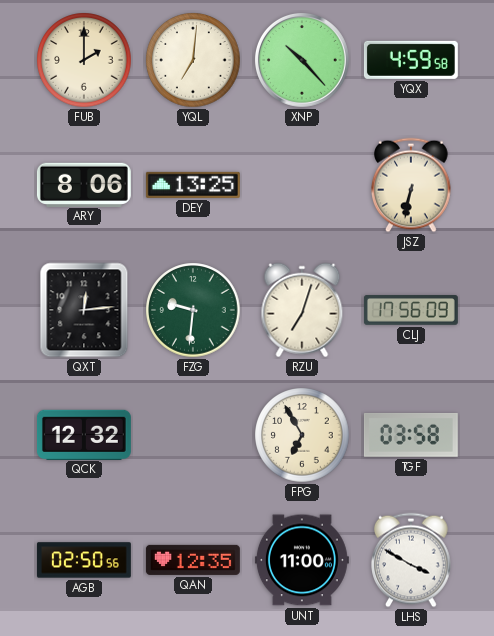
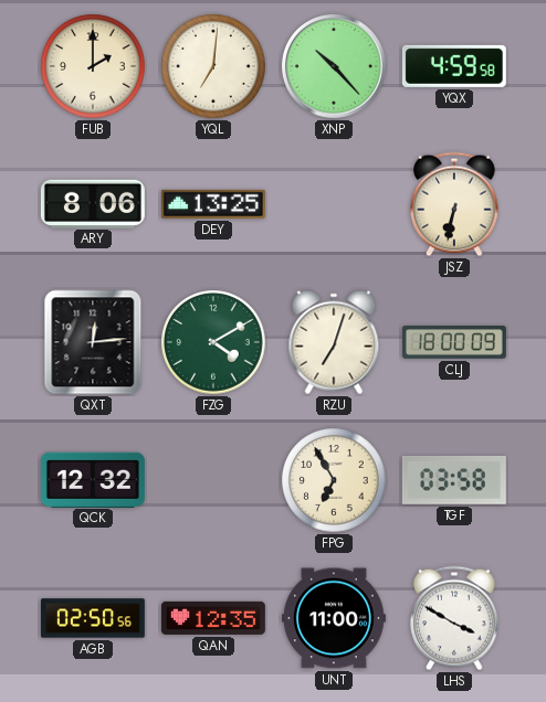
FZG: 9:31 -> 4:10
CLJ: 17:56 -> 18:00
